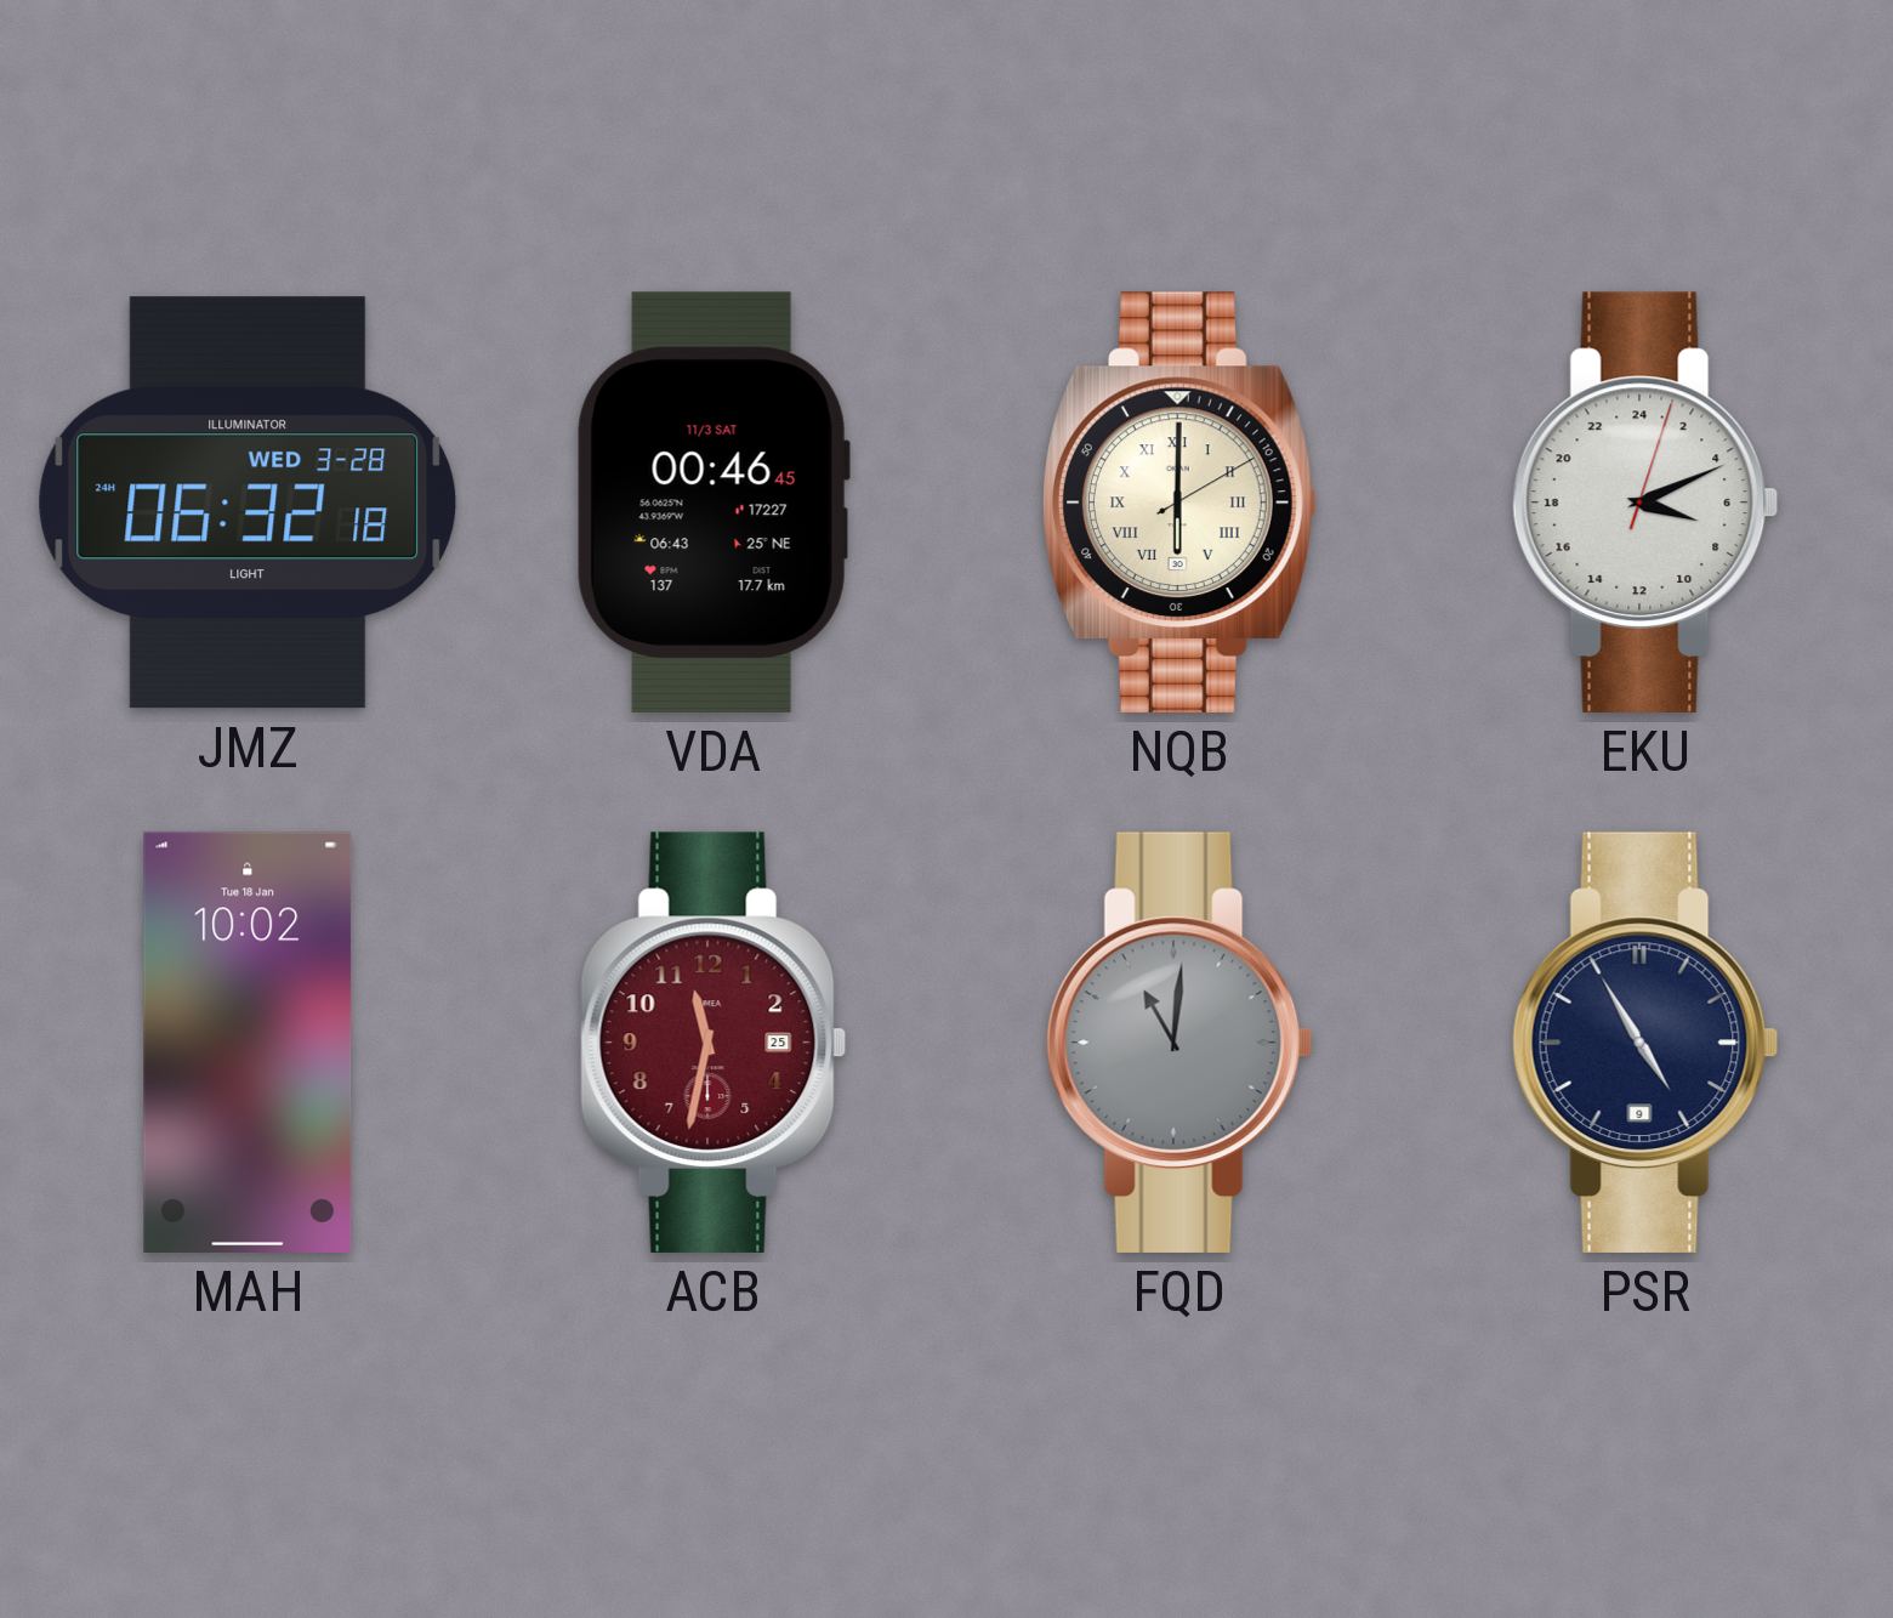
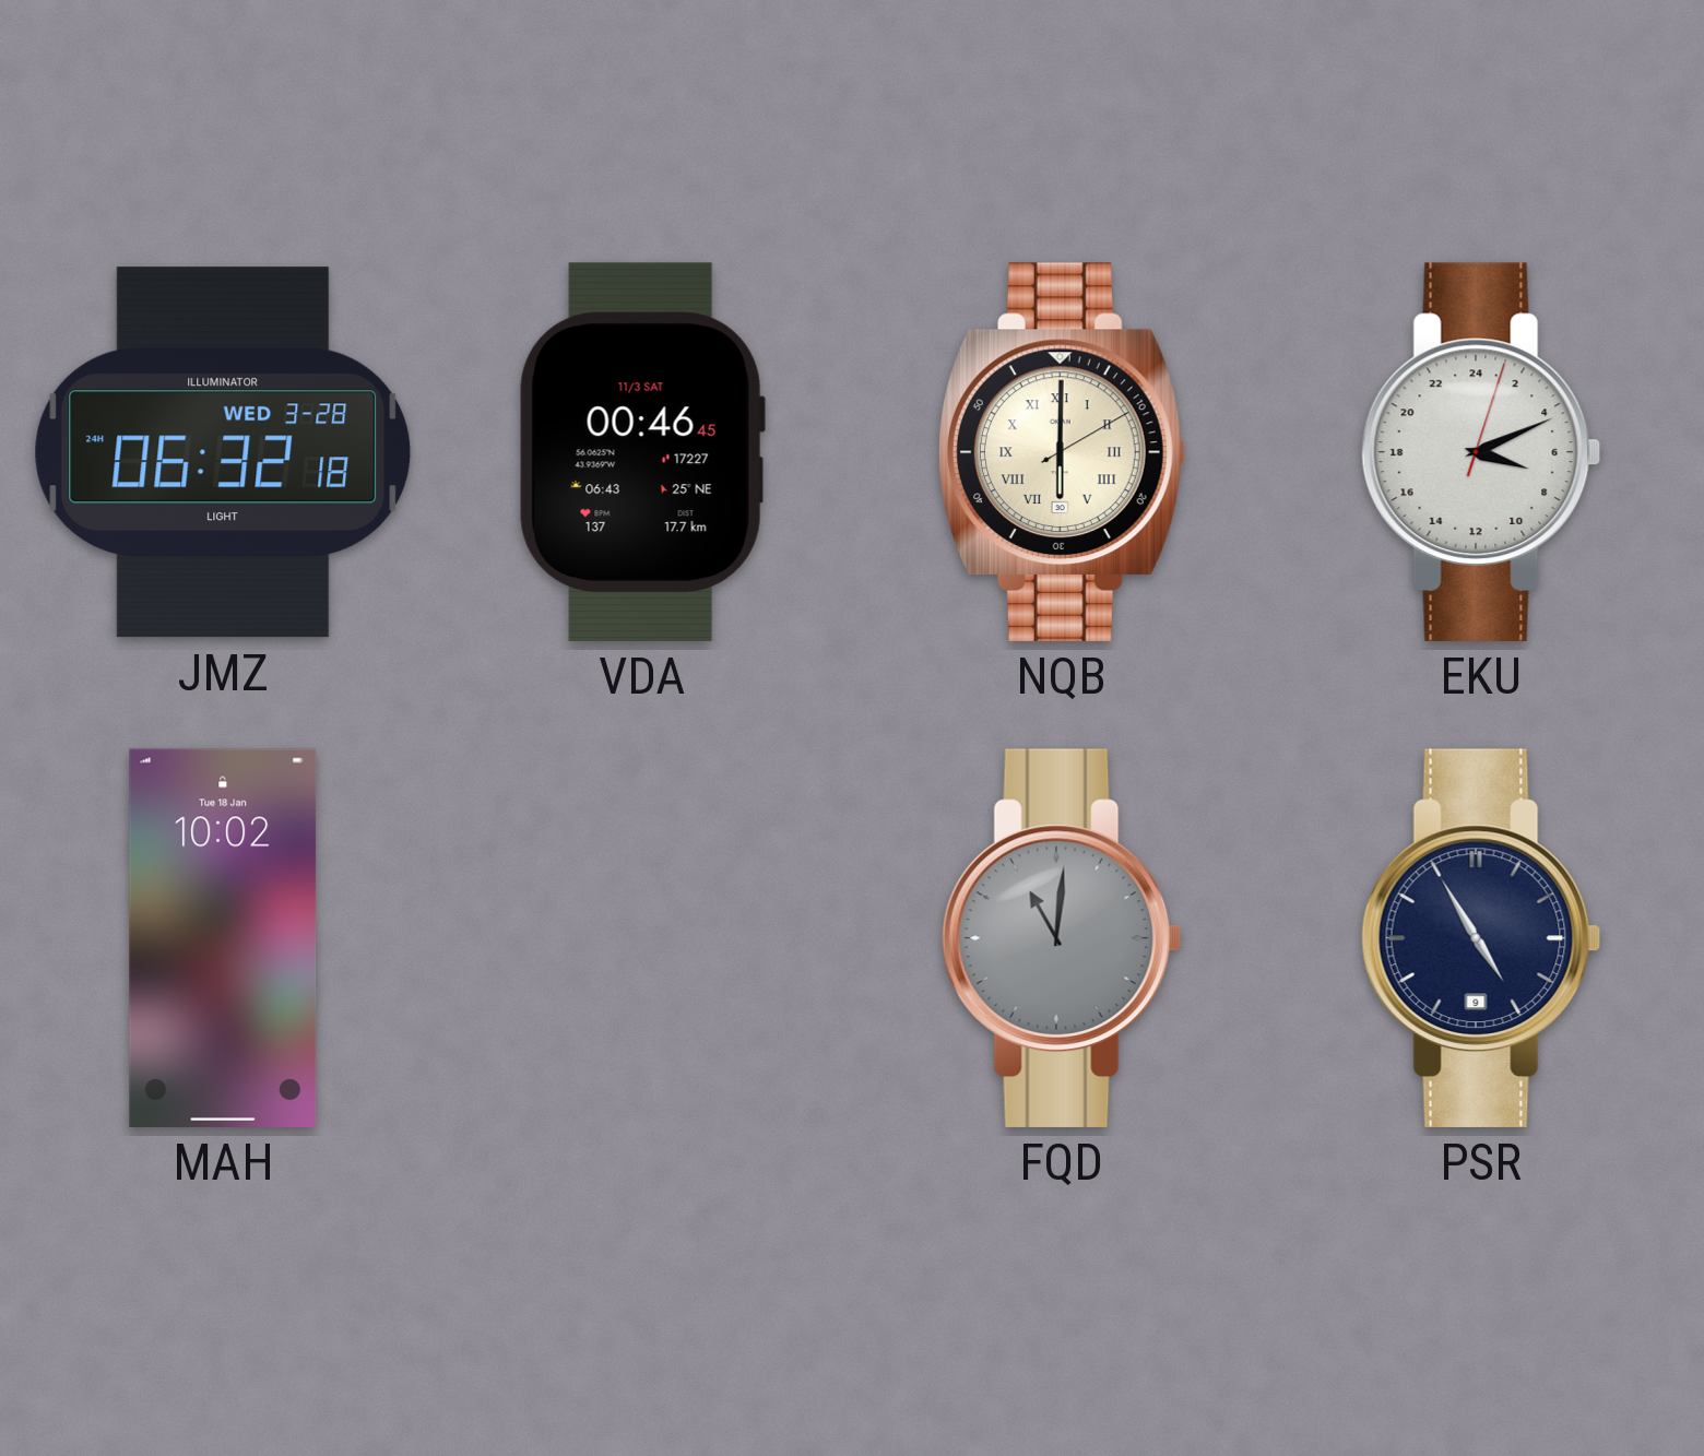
ACB: 11:32 -> none
